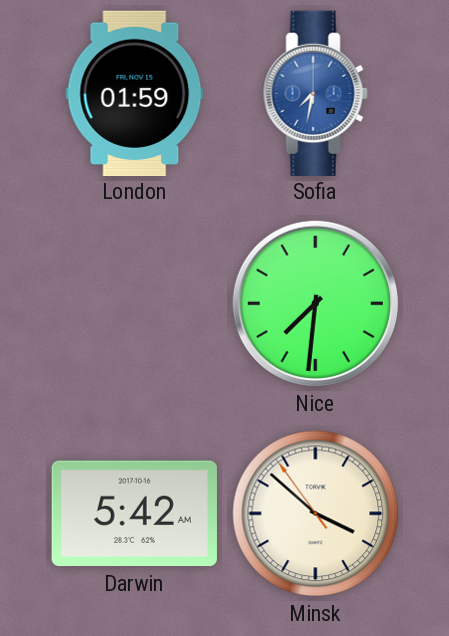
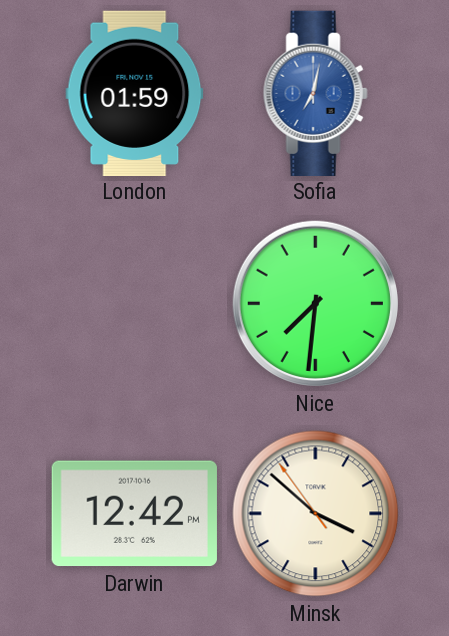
Sofia: 7:32 -> 7:02
Darwin: 5:42 -> 12:42
